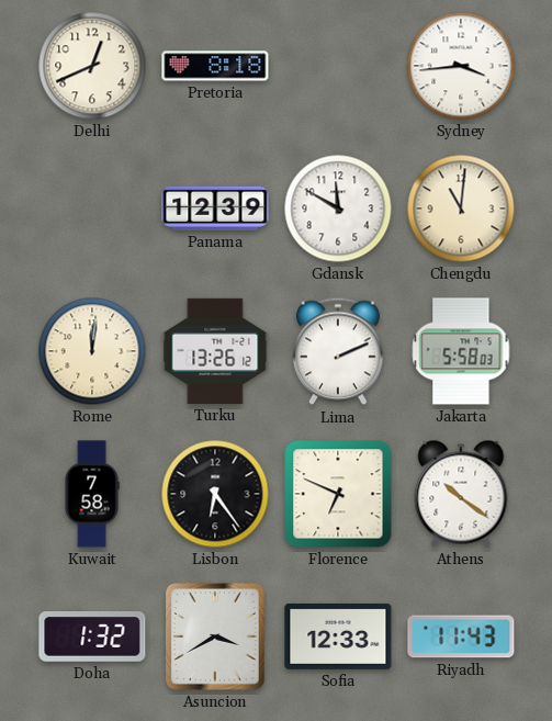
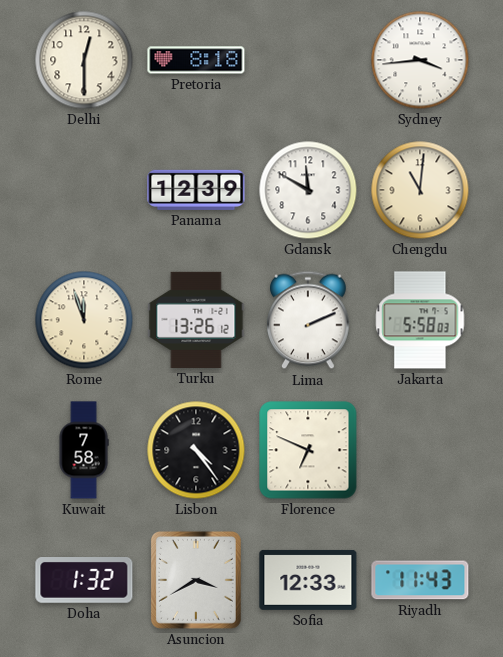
Delhi: 12:41 -> 12:30
Rome: 12:01 -> 11:57
Lisbon: 6:24 -> 4:24
Athens: 10:21 -> none
